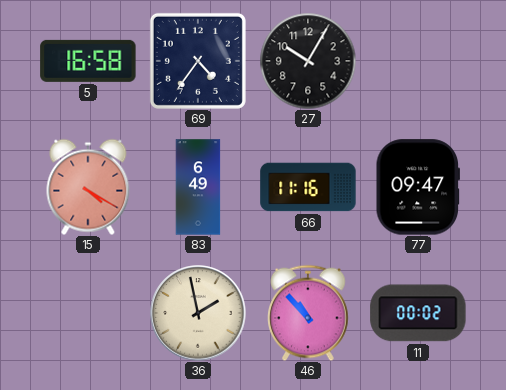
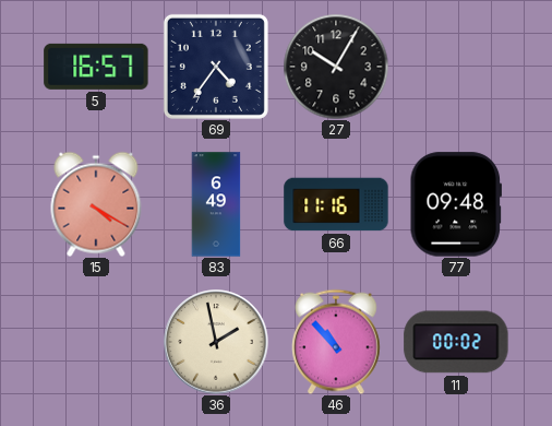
5: 16:58 -> 16:57
77: 09:47 -> 09:48
